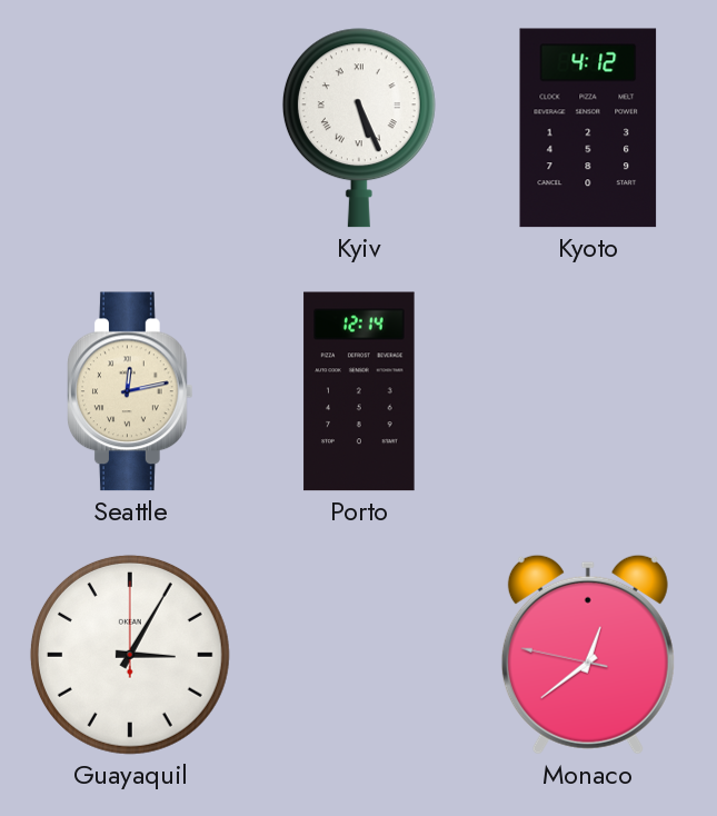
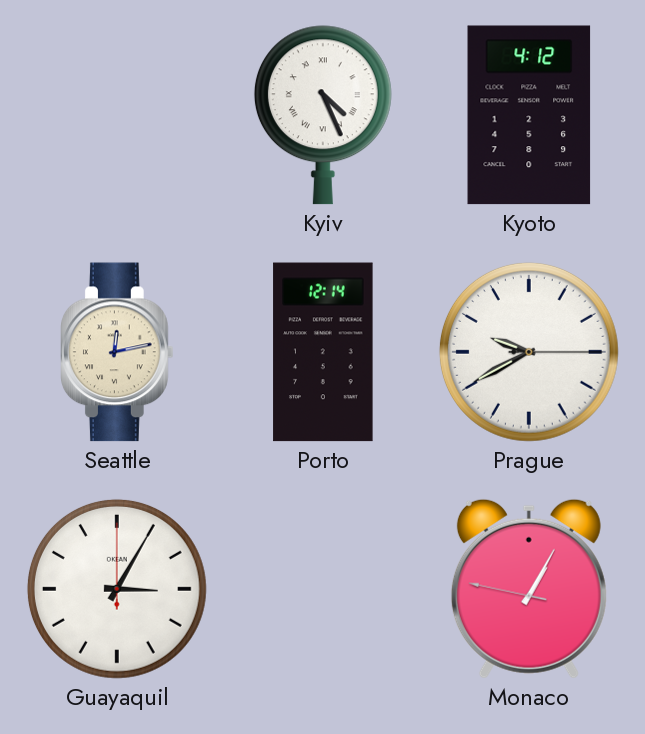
Kyiv: 5:26 -> 4:26
Prague: none -> 9:40
Monaco: 12:38 -> 1:04
